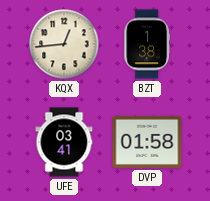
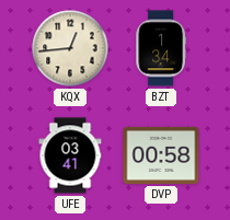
BZT: 1:38 -> 1:34
DVP: 01:58 -> 00:58
